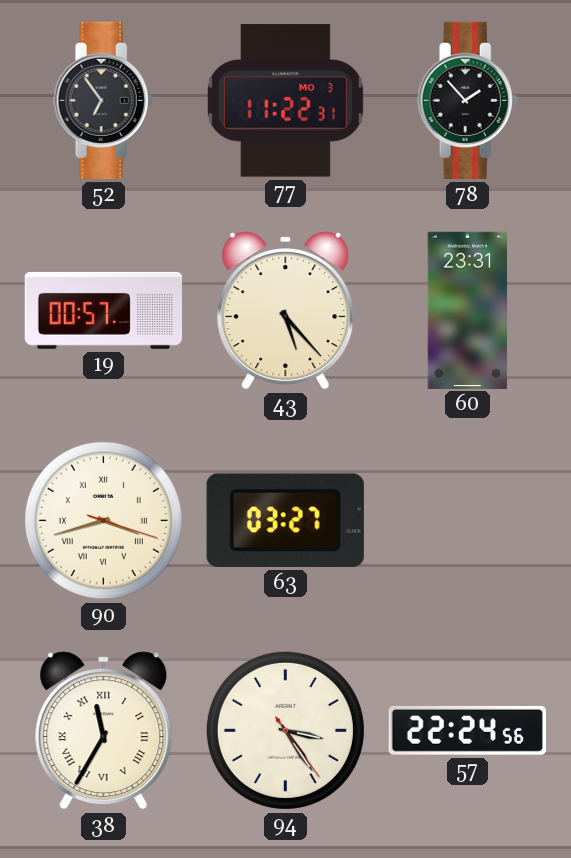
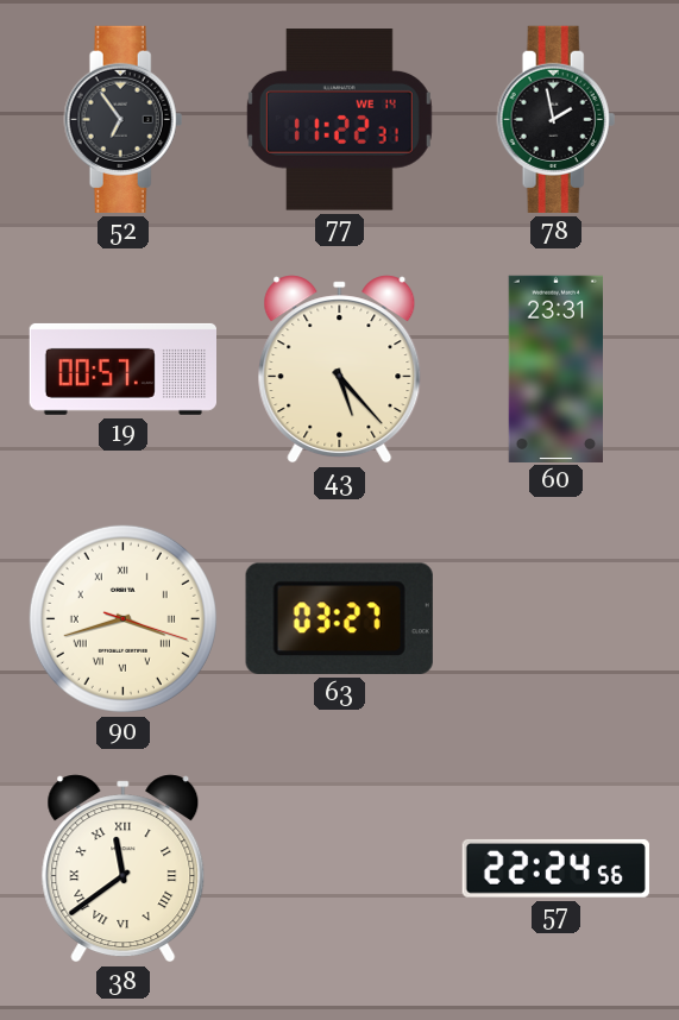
77 date: MO 3 -> WE 14
78: 1:53 -> 1:58
38: 11:35 -> 11:39
94: 3:24 -> none
